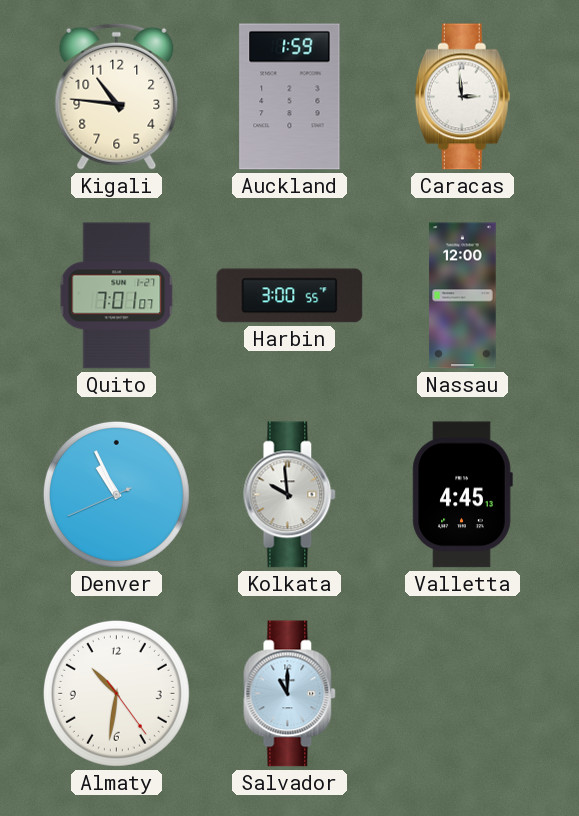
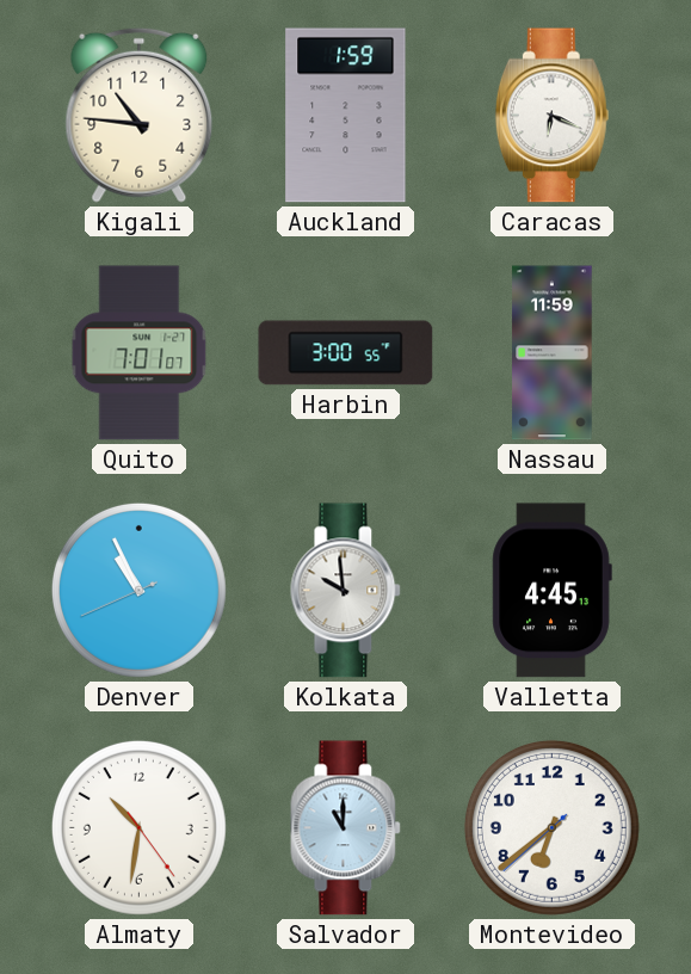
Caracas: 2:59 -> 6:19
Nassau: 12:00 -> 11:59
Montevideo: none -> 6:38
